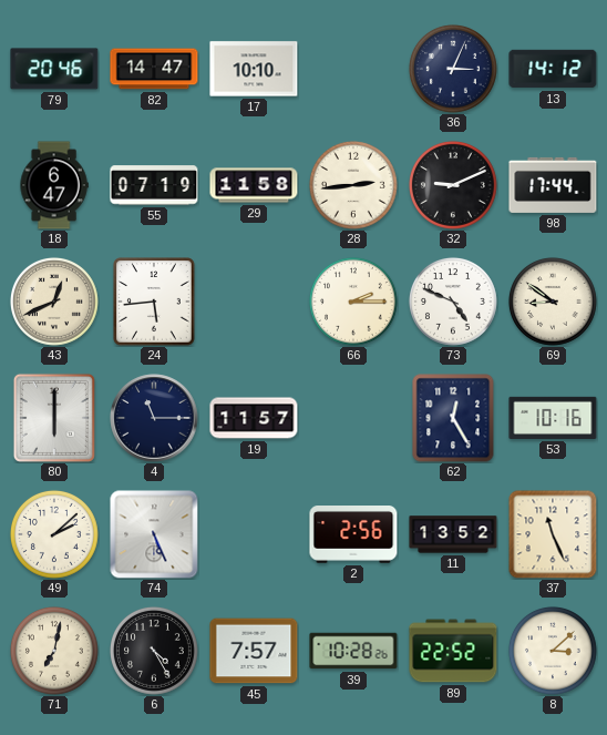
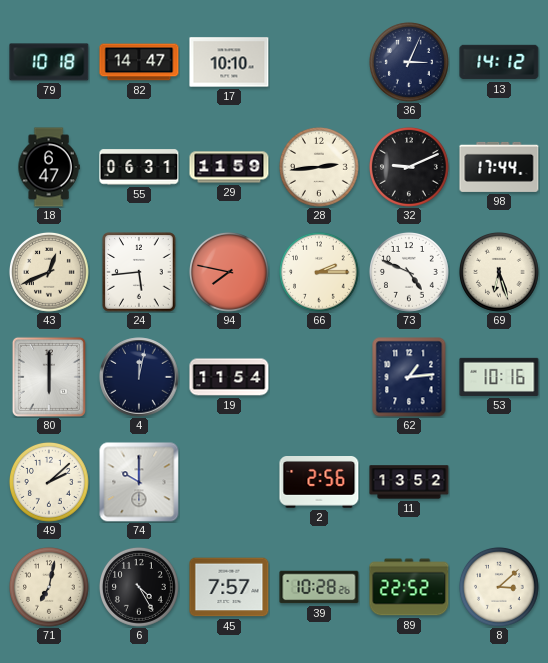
79: 20:46 -> 10:18
55: 07:19 -> 06:31
29: 11:58 -> 11:59
94: none -> 7:47
69: 8:51 -> 6:27
4: 11:15 -> 12:02
19: 11:57 -> 11:54
62: 12:25 -> 1:14
74: 5:26 -> 10:00
37: 11:26 -> none
